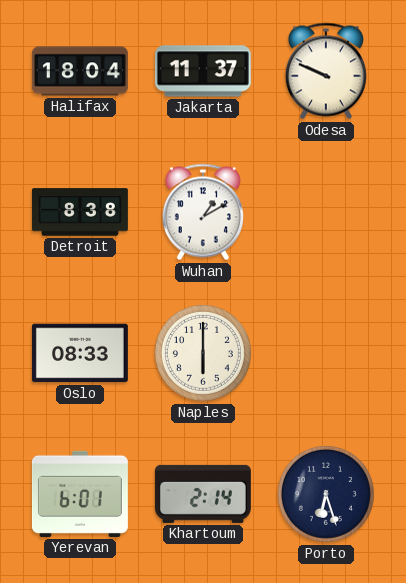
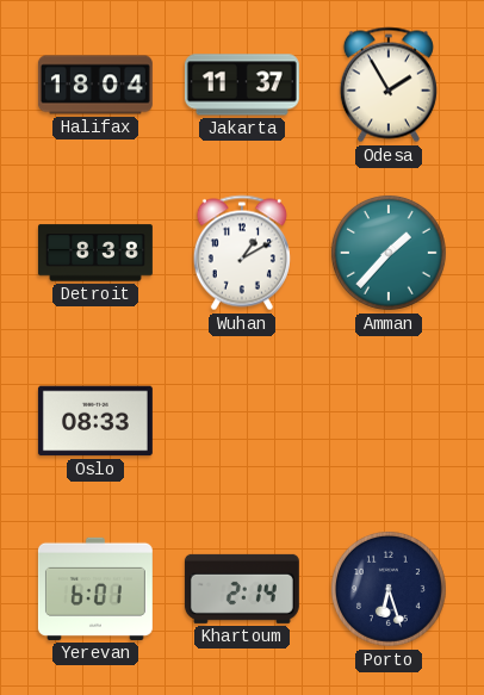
Odesa: 9:49 -> 1:55
Amman: none -> 1:37
Naples: 6:00 -> none
